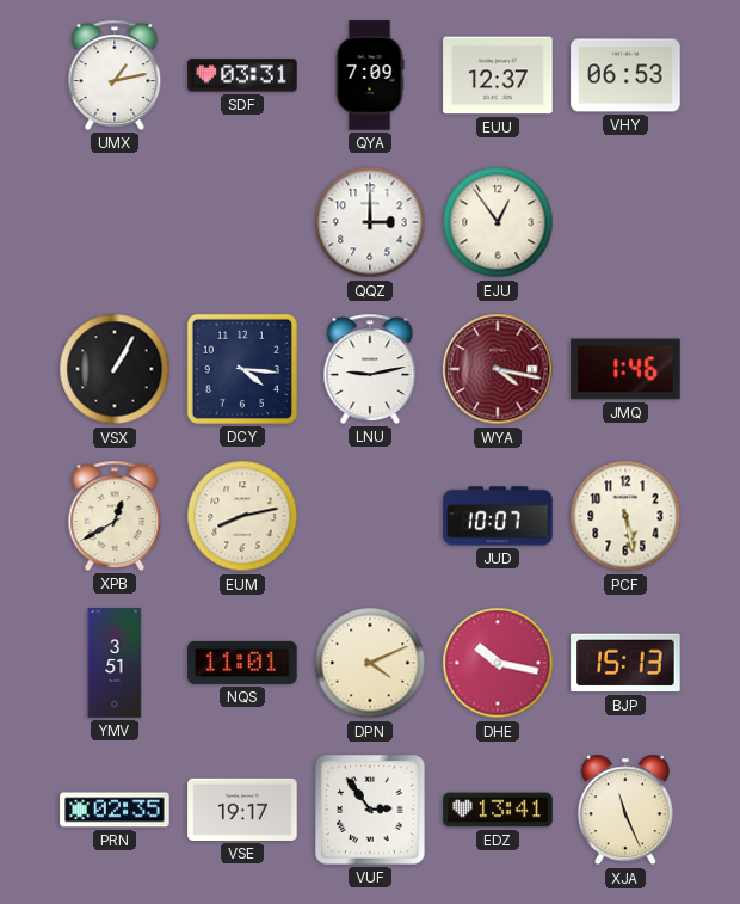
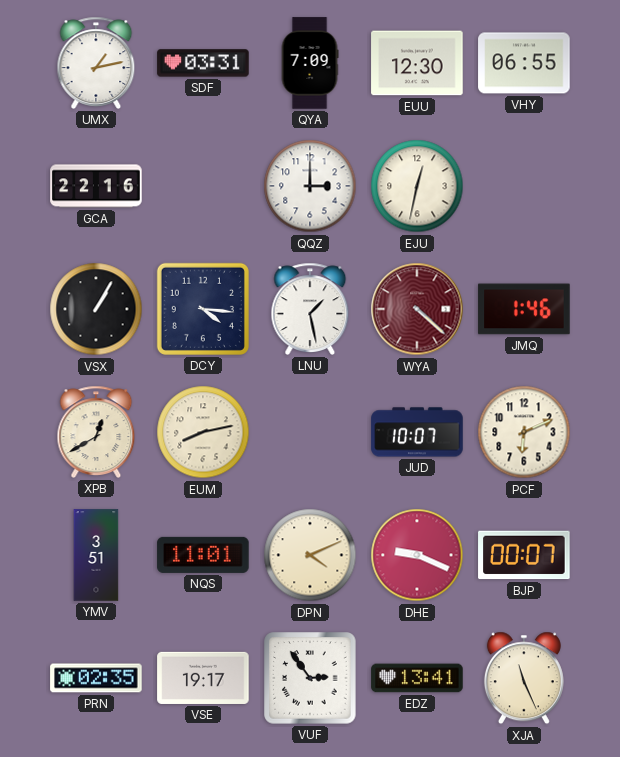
EUU: 12:37 -> 12:30
VHY: 06:53 -> 06:55
GCA: none -> 22:16
EJU: 12:54 -> 12:32
LNU: 9:13 -> 1:28
WYA: 4:17 -> 4:22
PCF: 5:28 -> 6:11
DHE: 10:17 -> 9:19
BJP: 15:13 -> 00:07
